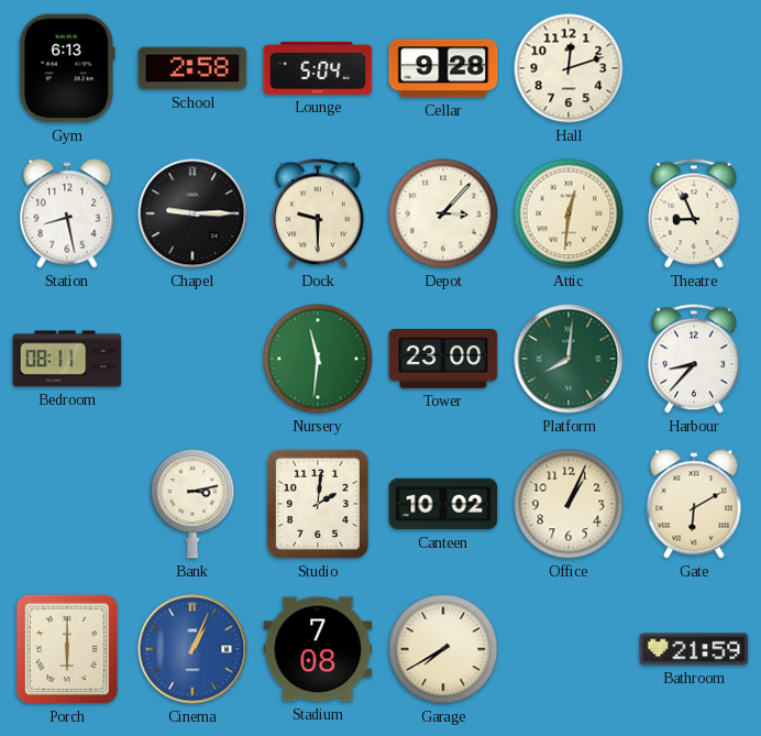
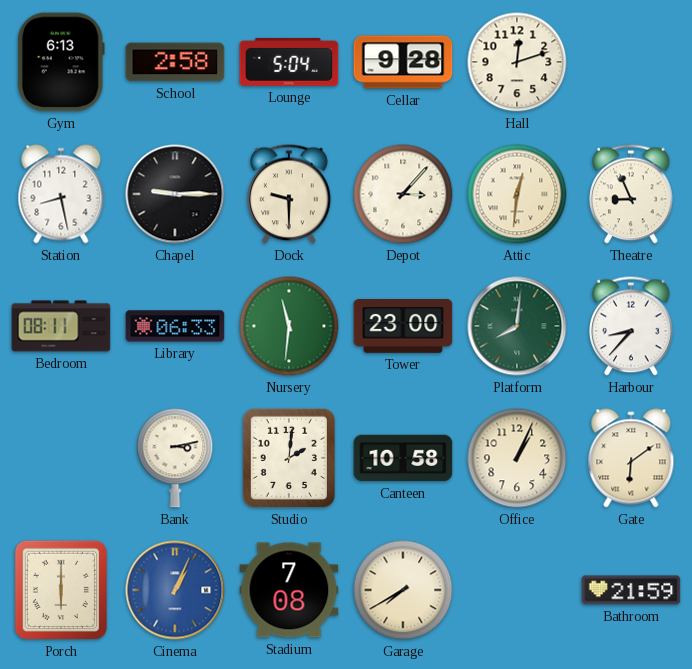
Library: none -> 06:33
Canteen: 10:02 -> 10:58
Gate: 6:10 -> 6:09
